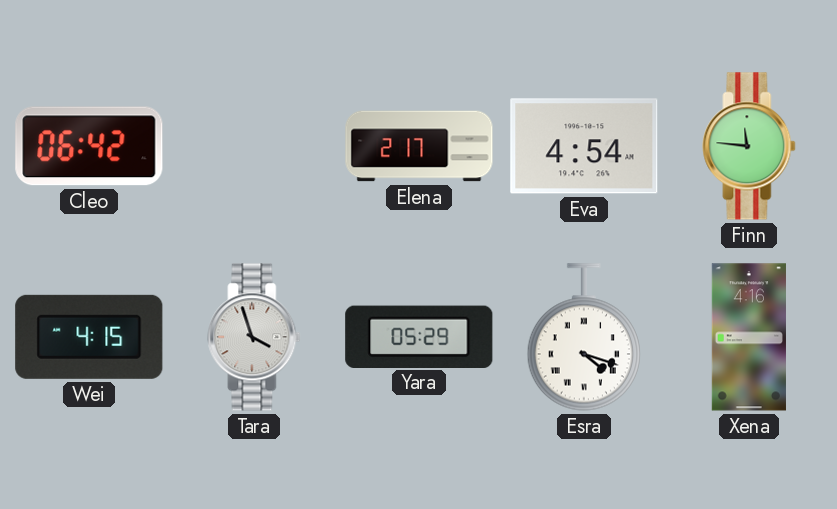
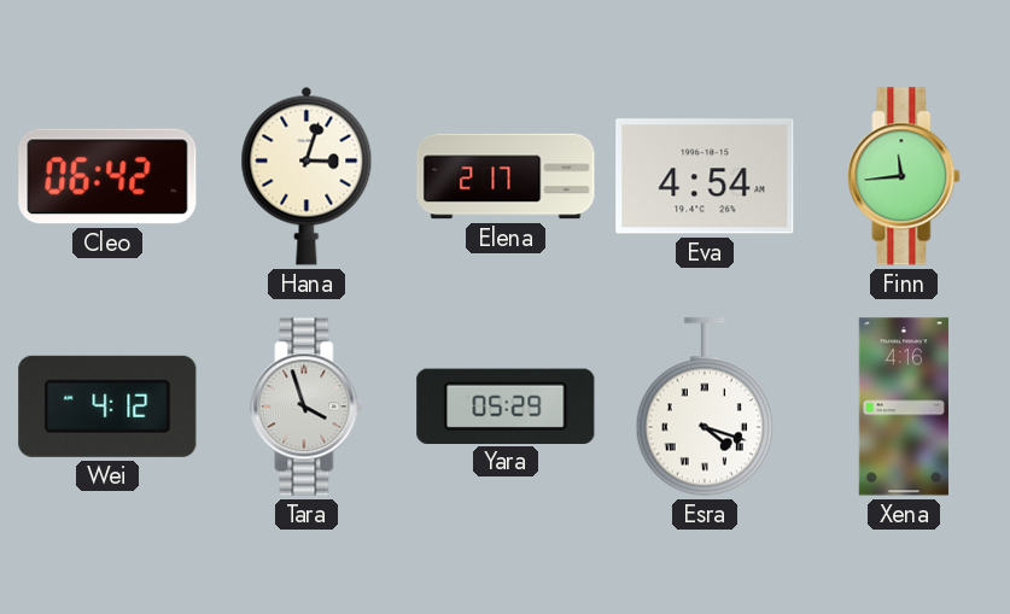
Hana: none -> 3:03
Finn: 11:46 -> 11:44
Wei: 4:15 -> 4:12
